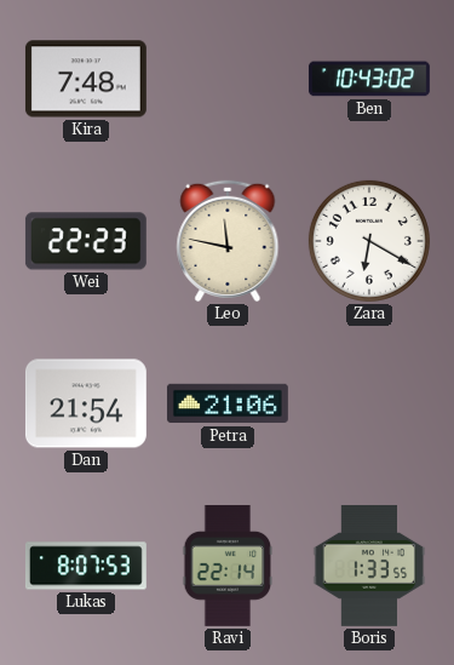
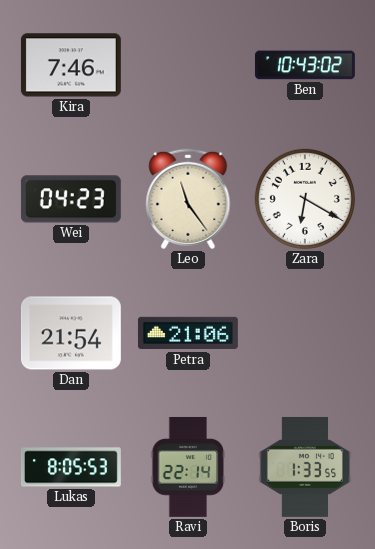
Kira: 7:48 -> 7:46
Wei: 22:23 -> 04:23
Leo: 11:47 -> 11:24
Lukas: 8:07 -> 8:05
